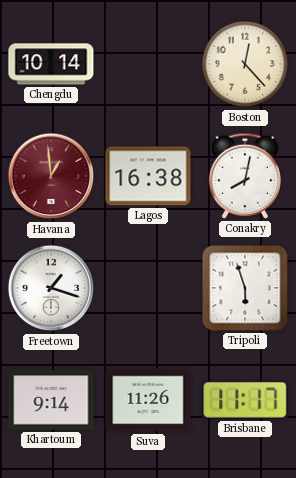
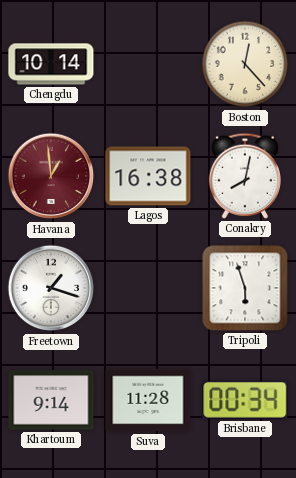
Suva: 11:26 -> 11:28
Brisbane: 11:17 -> 00:34
